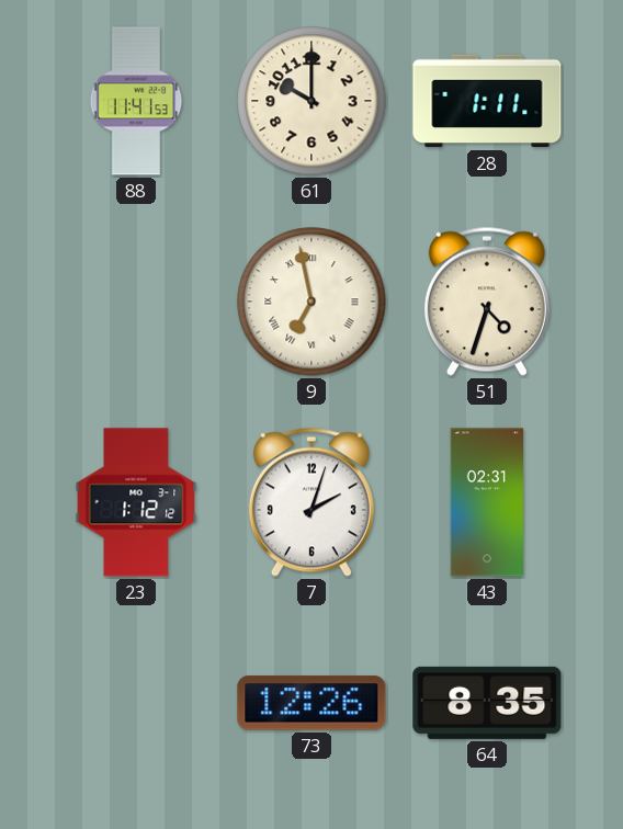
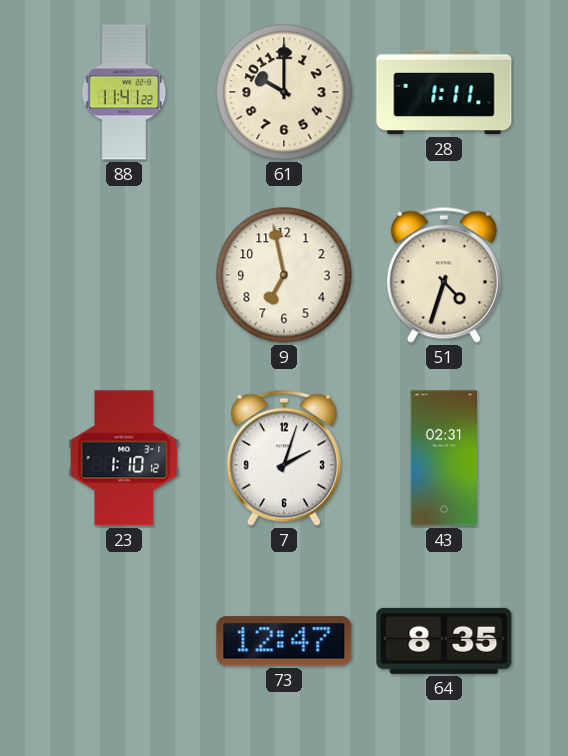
88: 11:41:53 -> 11:41:22
9 numerals: Roman -> Arabic
23: 1:12 -> 1:10
73: 12:26 -> 12:47
